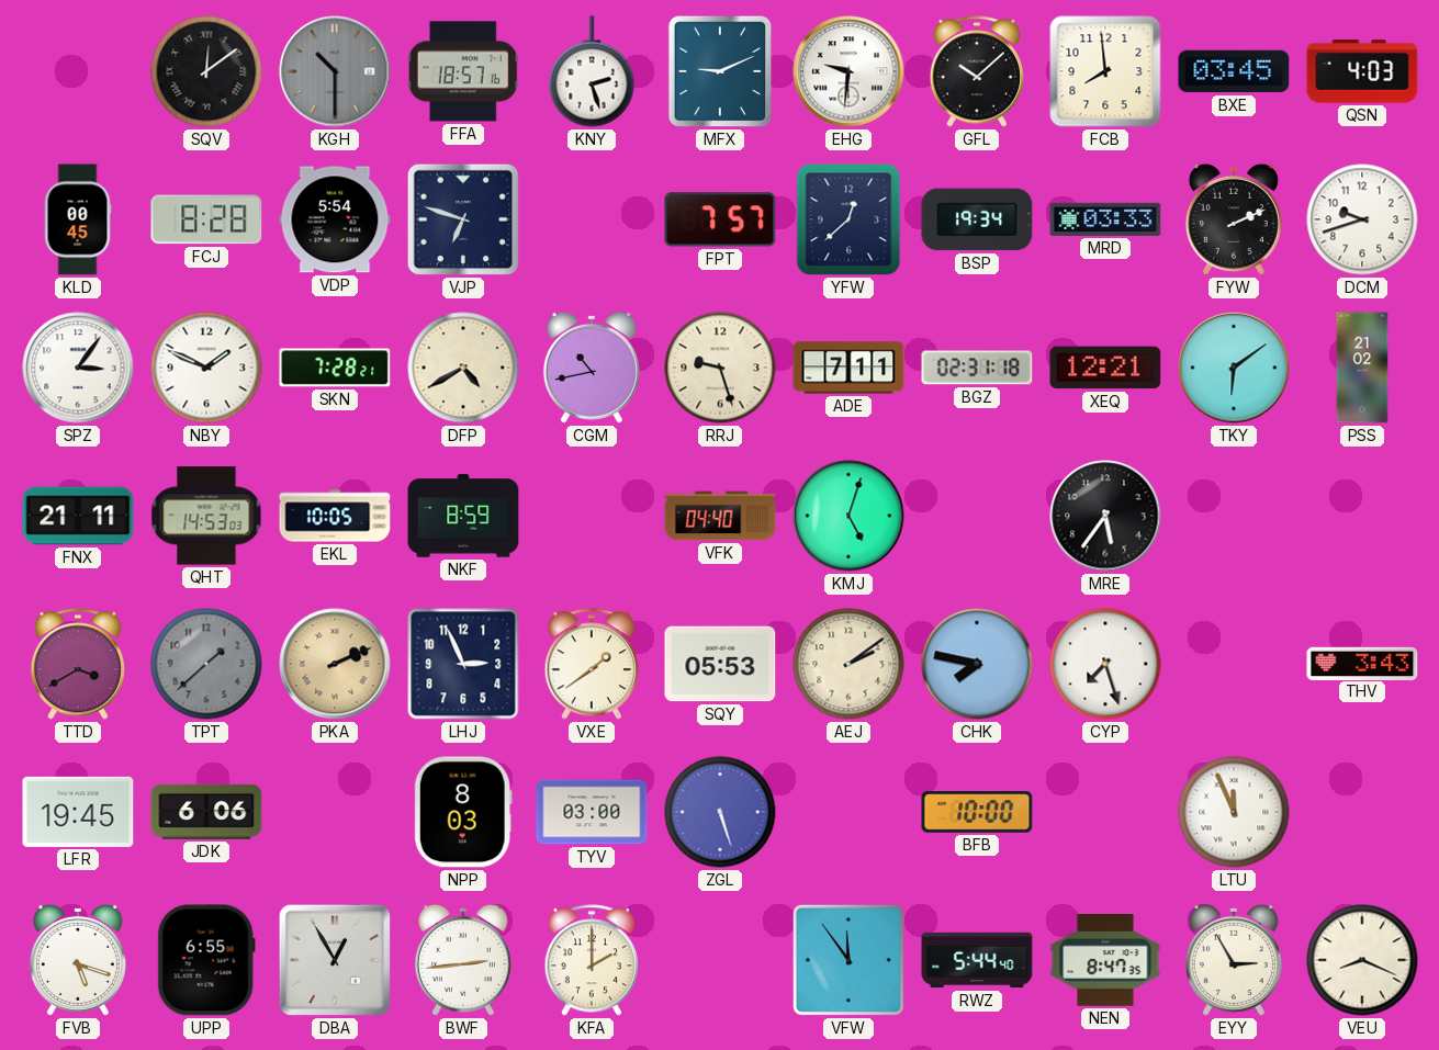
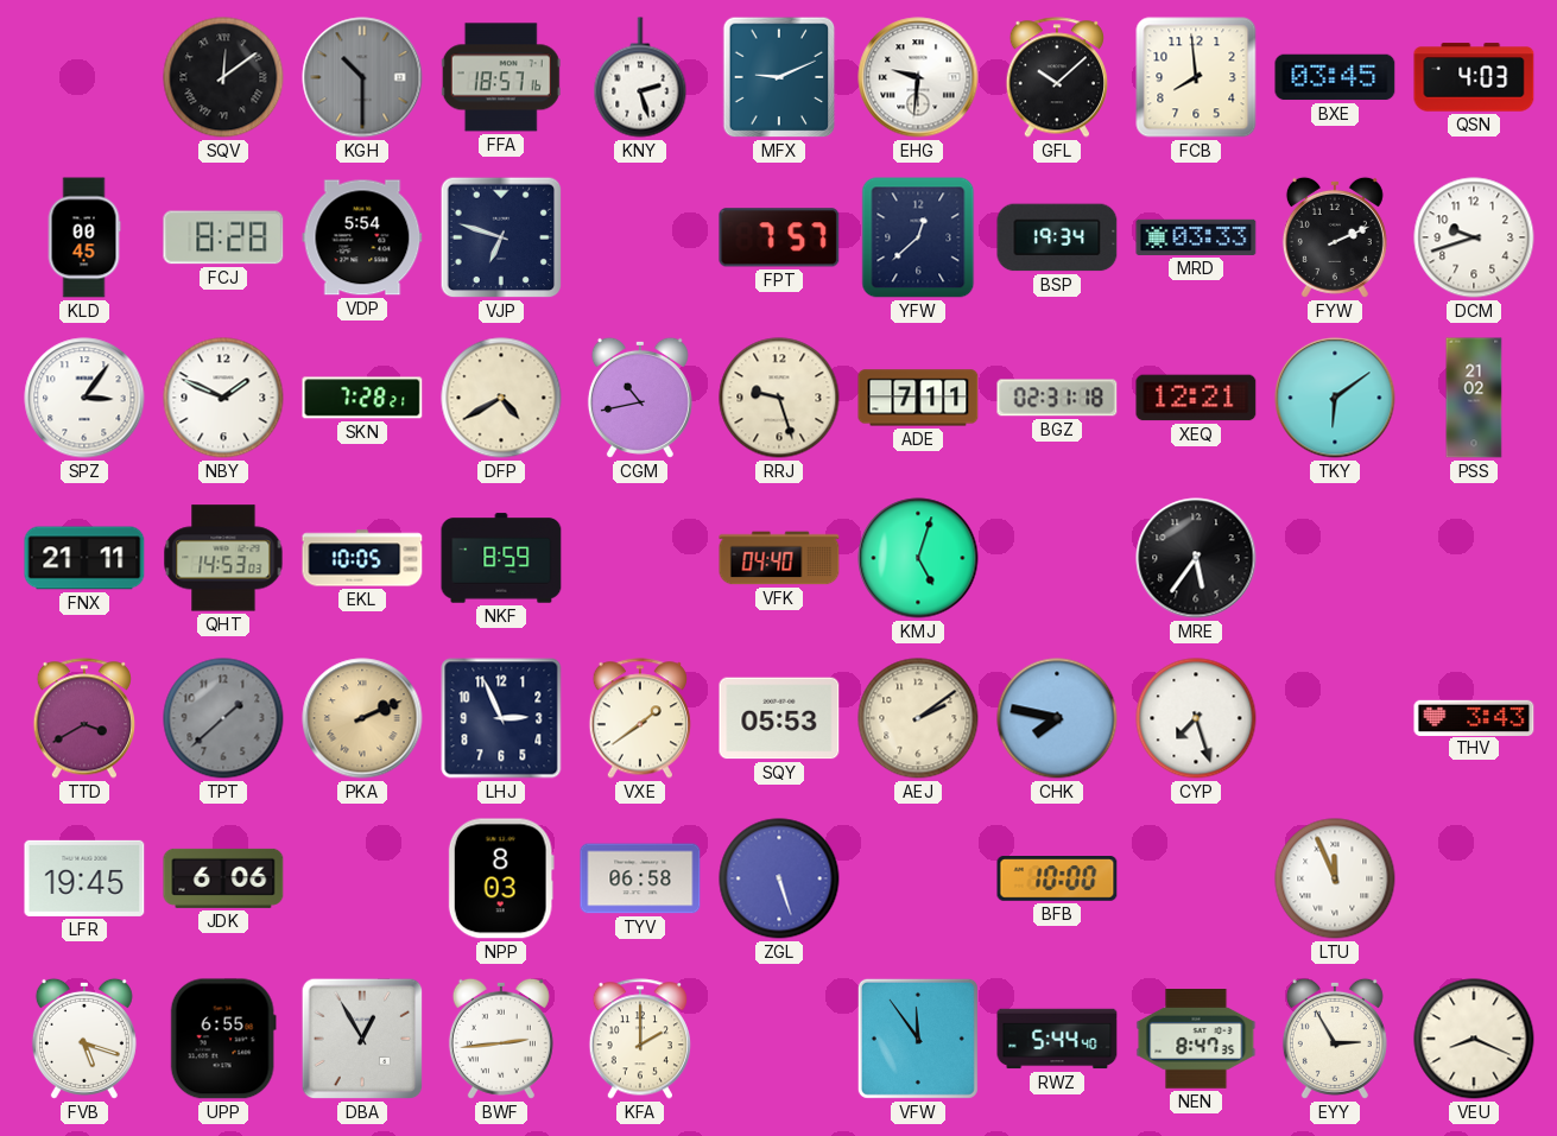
TYV: 03:00 -> 06:58
